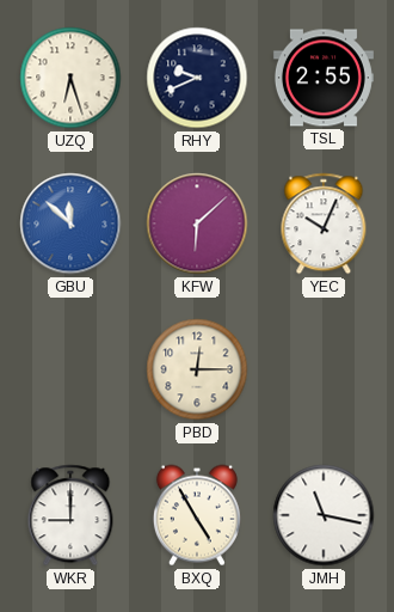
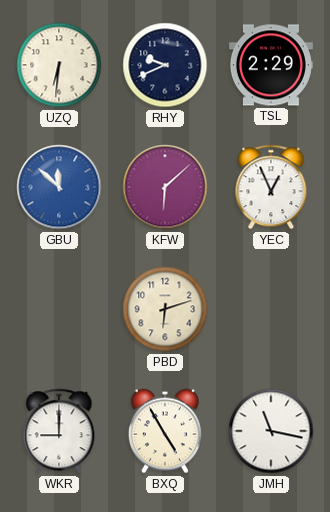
UZQ: 6:27 -> 6:31
TSL: 2:55 -> 2:29
YEC: 10:04 -> 12:56
PBD: 12:15 -> 6:12
